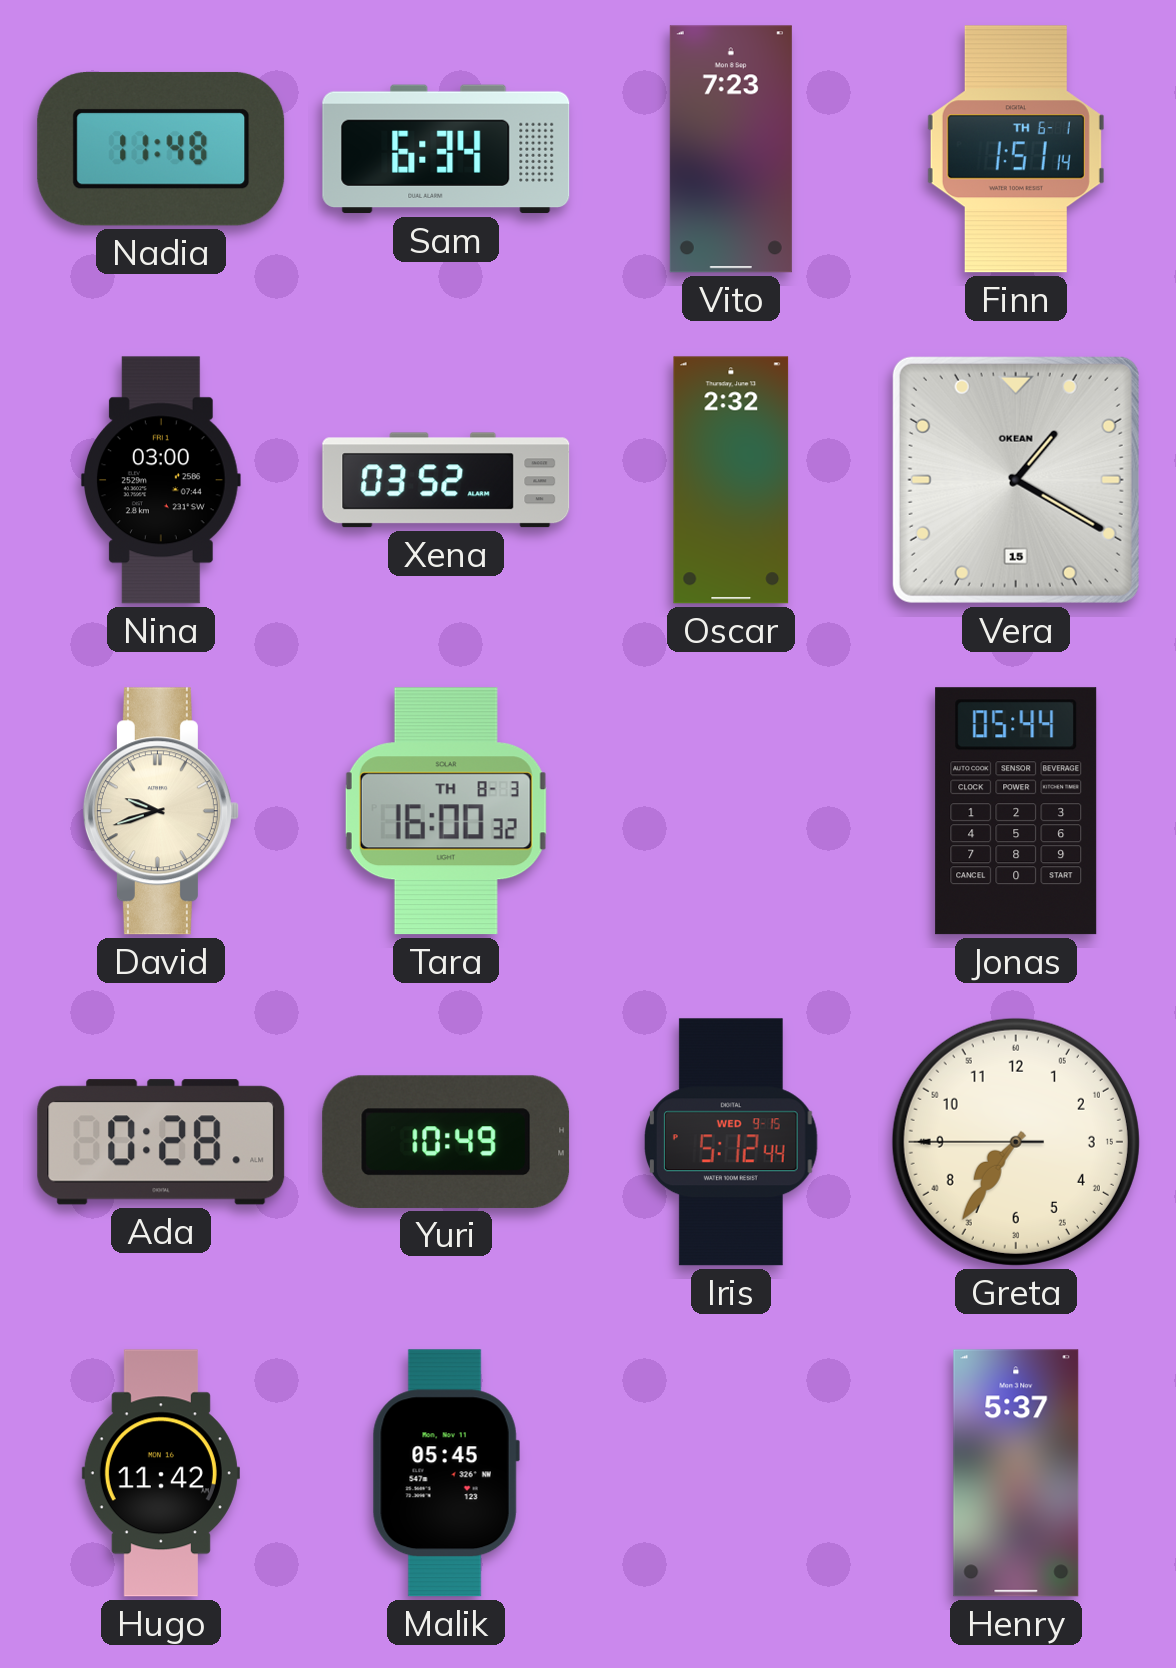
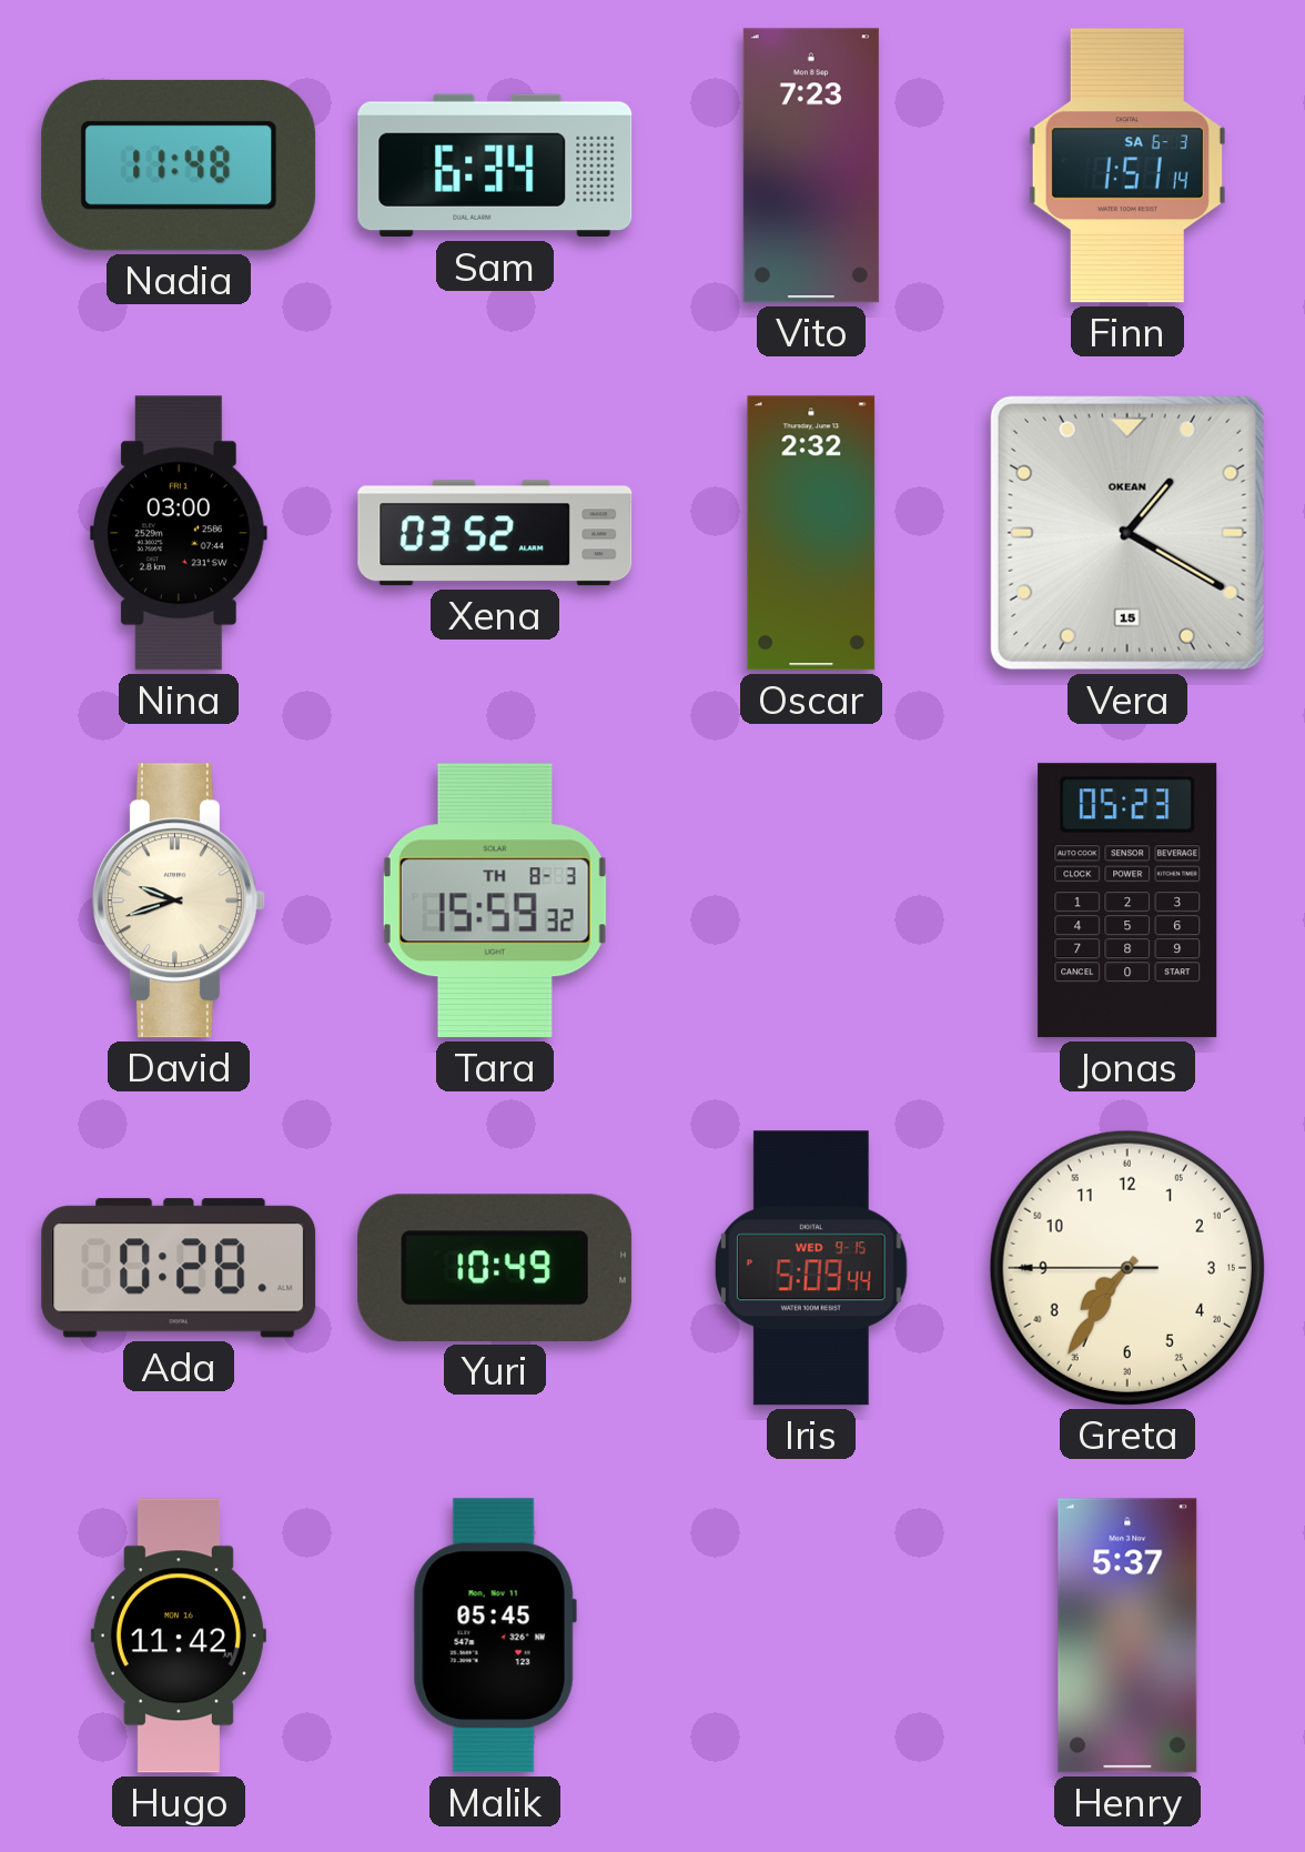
Finn date: TH 6-1 -> SA 6-3
Tara: 16:00 -> 15:59
Jonas: 05:44 -> 05:23
Iris: 5:12 -> 5:09
